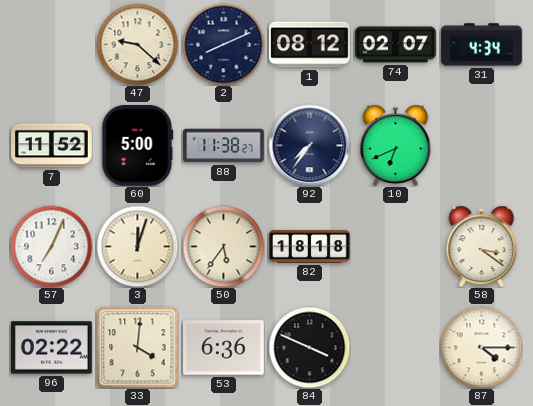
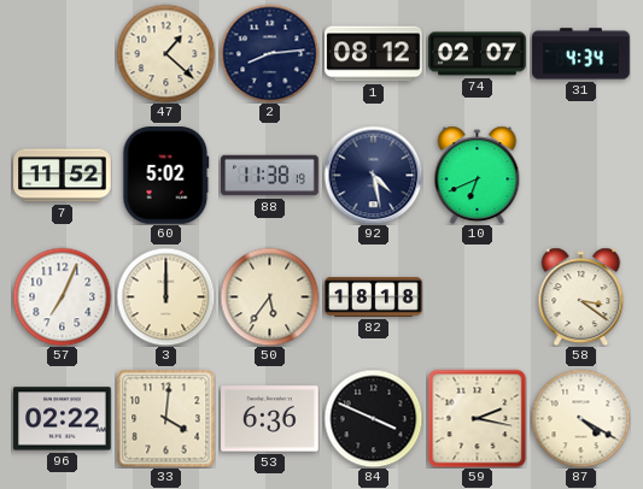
47: 9:22 -> 1:22
2: 8:11 -> 8:14
60: 5:00 -> 5:02
88: 11:38:27 -> 11:38:19
92: 7:36 -> 4:28
3: 12:03 -> 12:00
59: none -> 2:17
87: 4:15 -> 4:20
